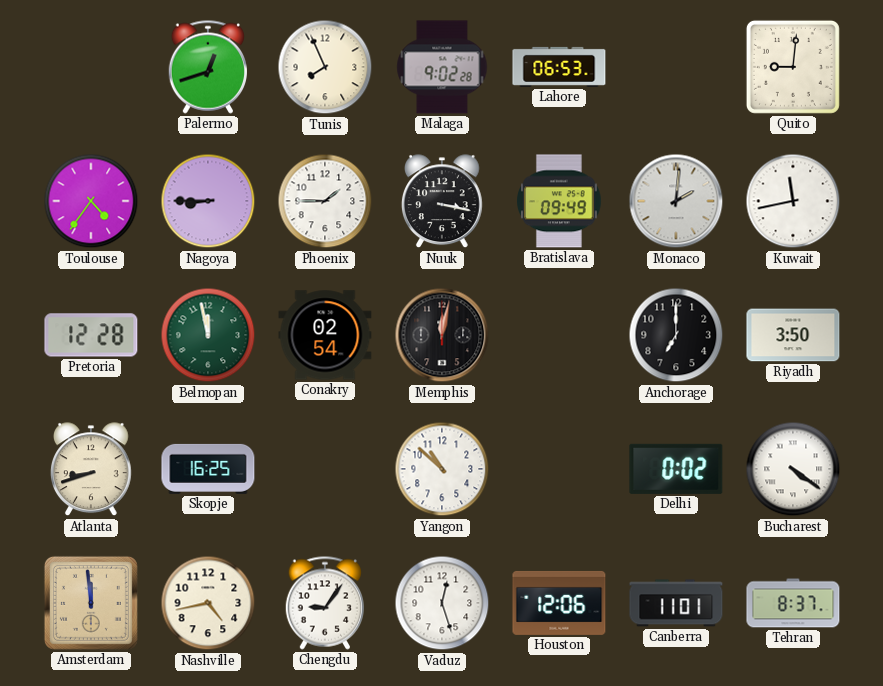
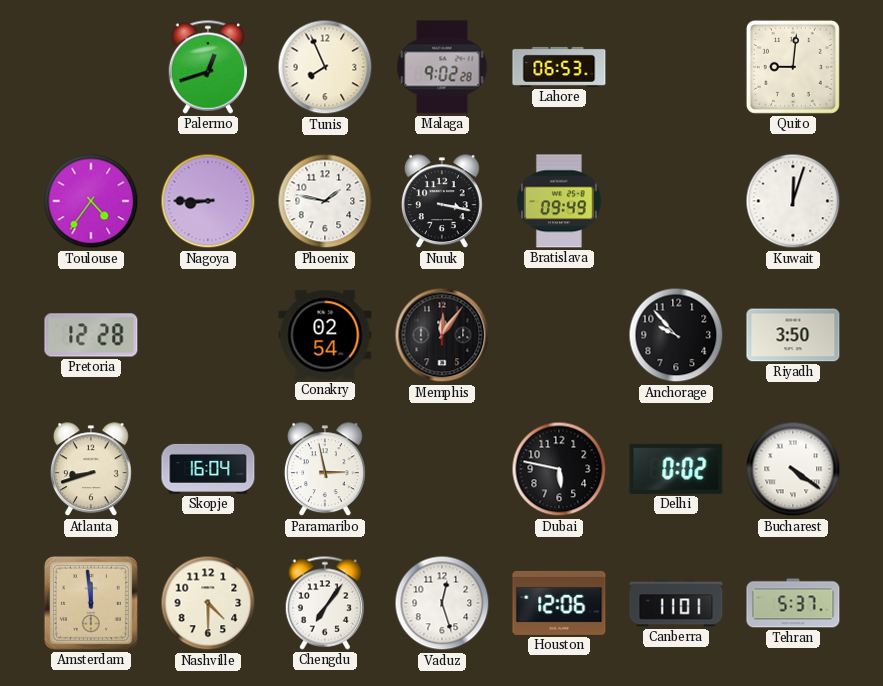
Phoenix: 1:45 -> 1:47
Monaco: 2:01 -> none
Kuwait: 11:43 -> 12:03
Belmopan: 11:58 -> none
Memphis: 12:02 -> 12:06
Anchorage: 7:00 -> 9:53
Skopje: 16:25 -> 16:04
Paramaribo: none -> 2:58
Yangon: 10:52 -> none
Dubai: none -> 5:47
Nashville: 4:43 -> 4:30
Chengdu: 9:06 -> 7:06
Tehran: 8:37 -> 5:37
